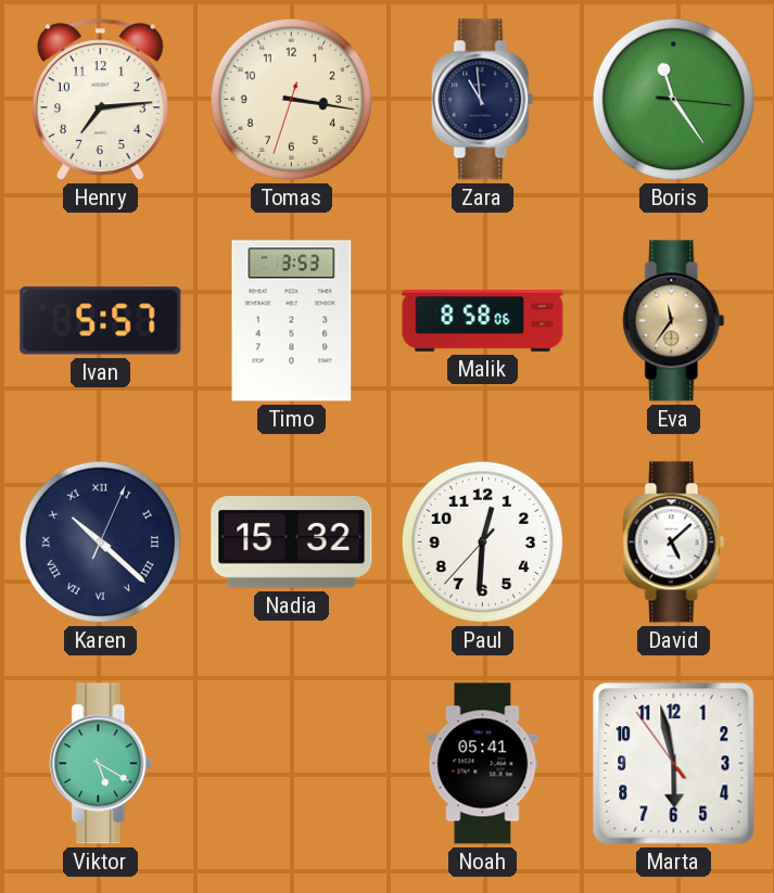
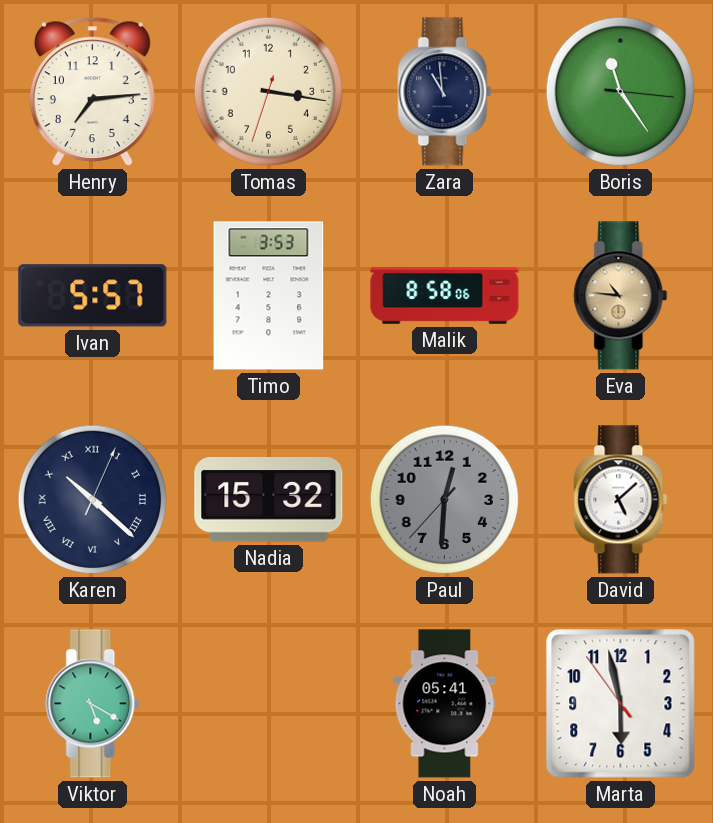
Eva: 11:36 -> 10:46
Paul dial: white -> grey
